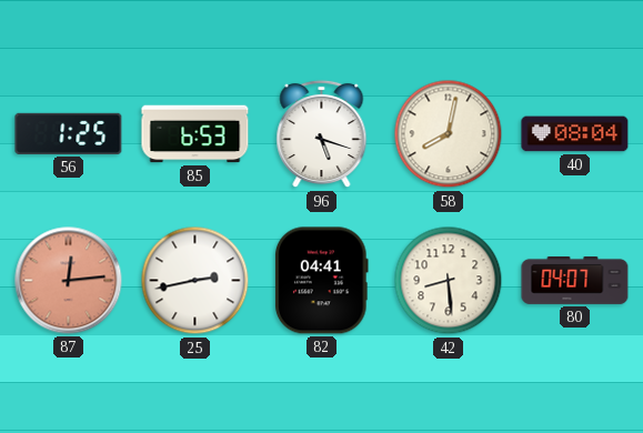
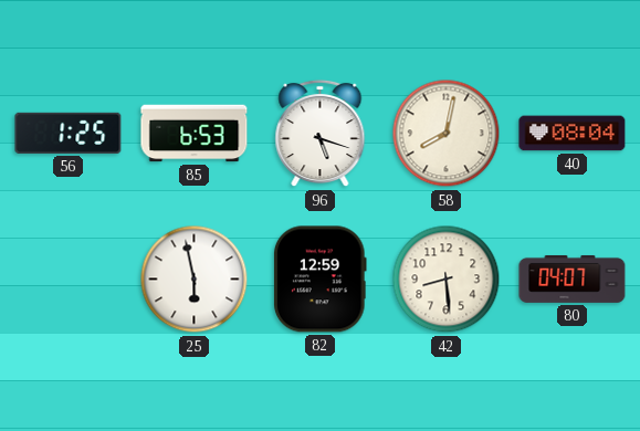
87: 12:14 -> none
25: 2:43 -> 5:58
82: 04:41 -> 12:59
